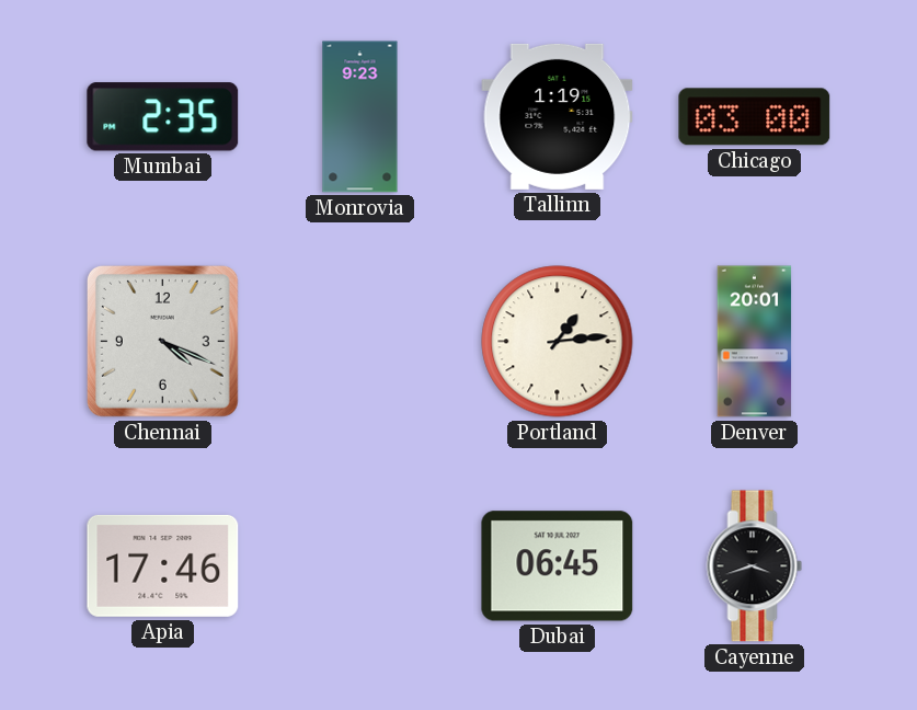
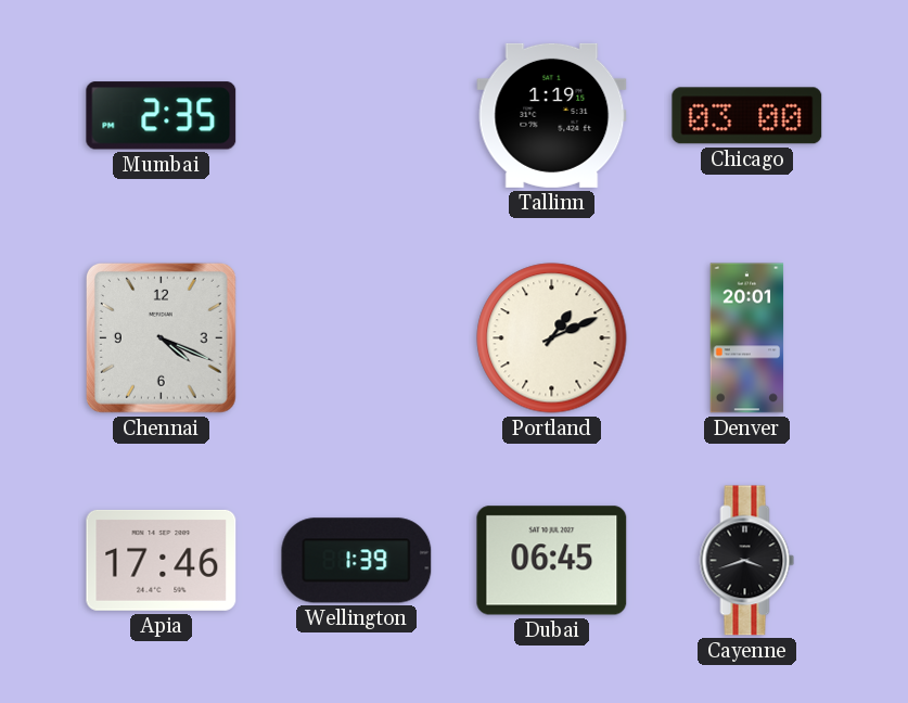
Monrovia: 9:23 -> none
Portland: 1:14 -> 1:11
Wellington: none -> 1:39
